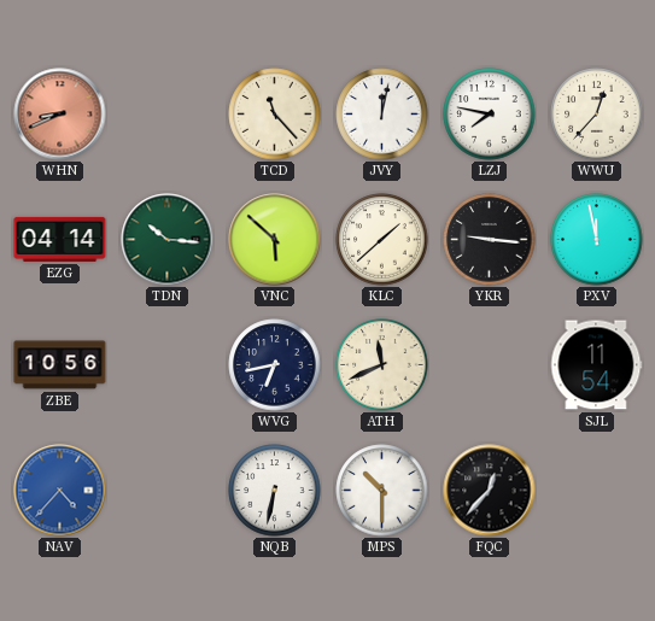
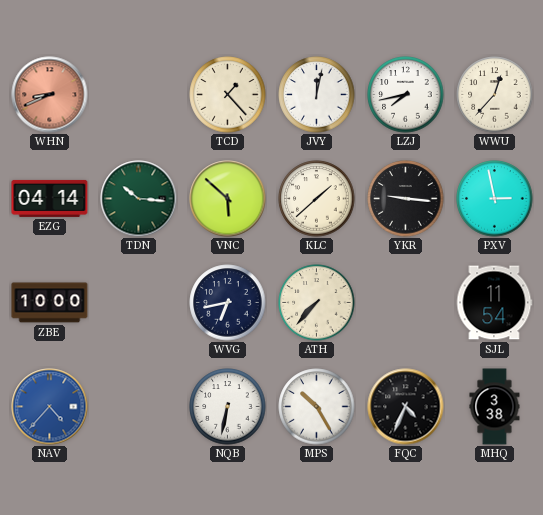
TCD: 11:23 -> 1:23
LZJ: 7:47 -> 7:43
PXV: 11:58 -> 2:58
ZBE: 10:56 -> 10:00
ATH: 11:41 -> 7:37
MPS: 10:30 -> 10:25
FQC: 12:37 -> 4:34
MHQ: none -> 3:38
